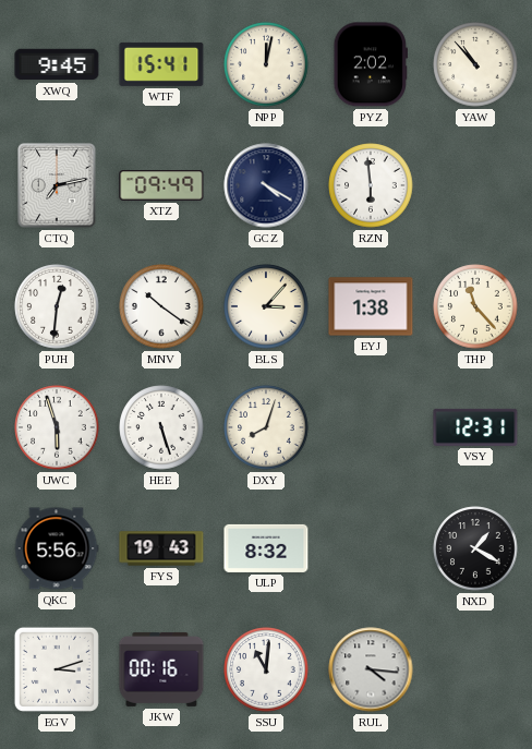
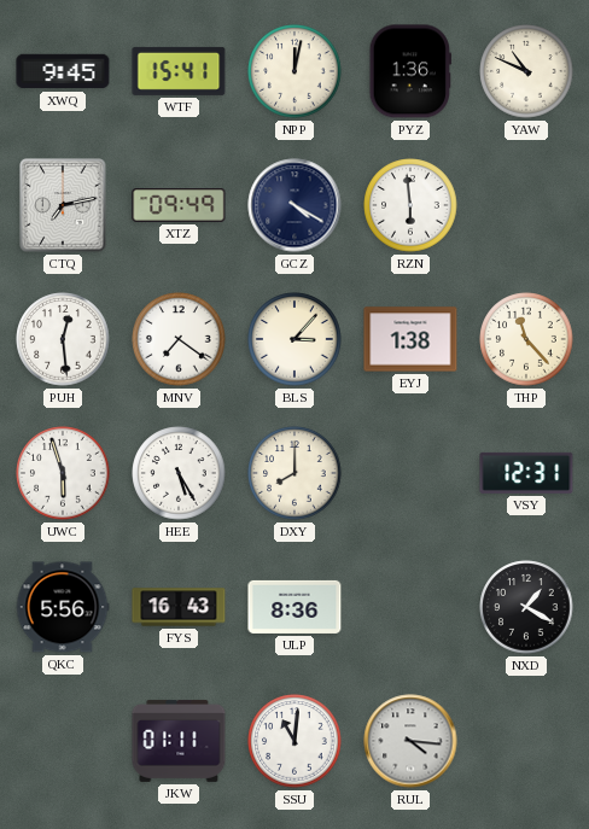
PYZ: 2:02 -> 1:36
YAW: 10:53 -> 10:49
PUH: 12:31 -> 12:29
MNV: 10:21 -> 7:21
HEE: 5:27 -> 5:25
DXY: 8:03 -> 8:00
FYS: 19:43 -> 16:43
ULP: 8:32 -> 8:36
EGV: 3:12 -> none
JKW: 00:16 -> 01:11
